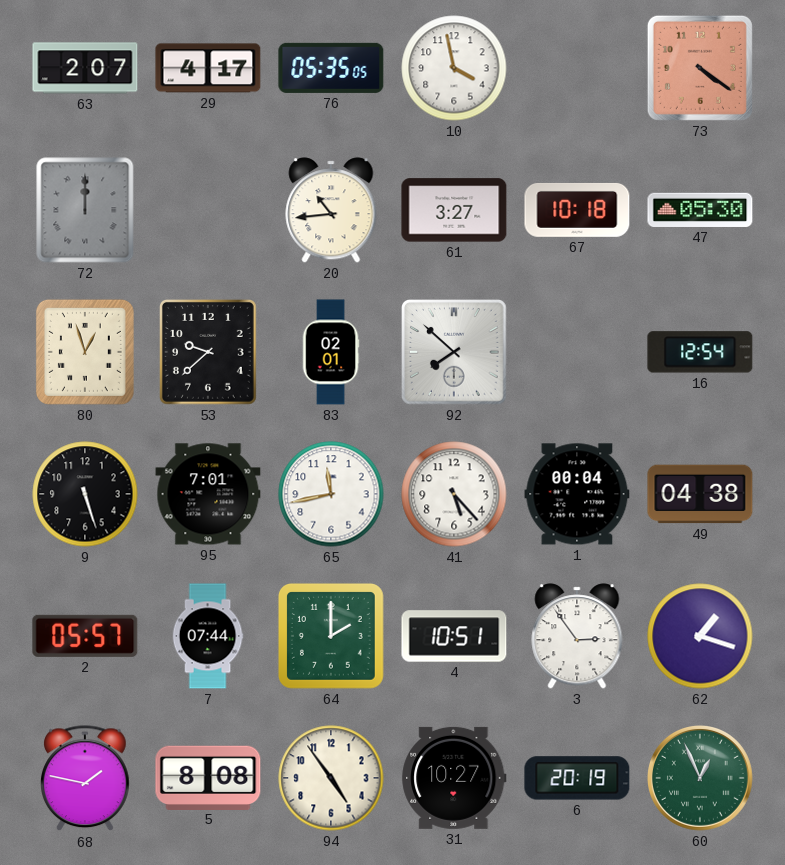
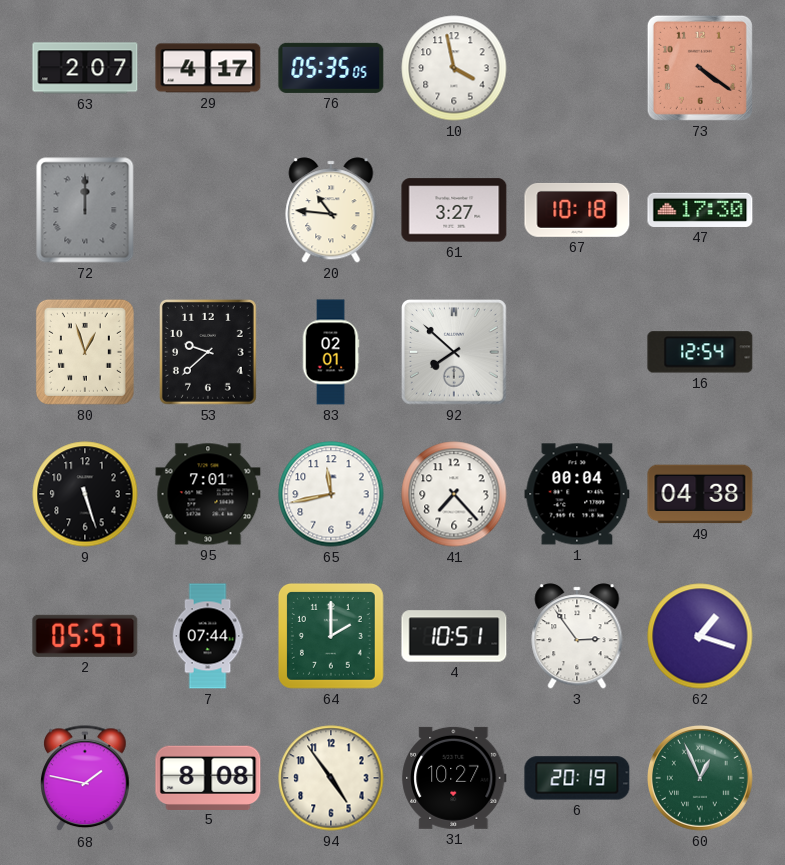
20: 10:44 -> 10:46
47: 05:30 -> 17:30
41: 5:23 -> 7:23
